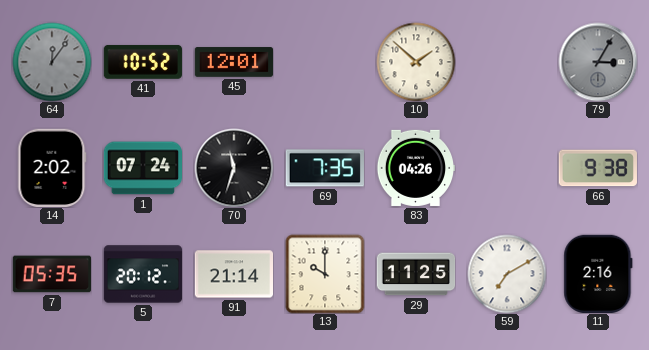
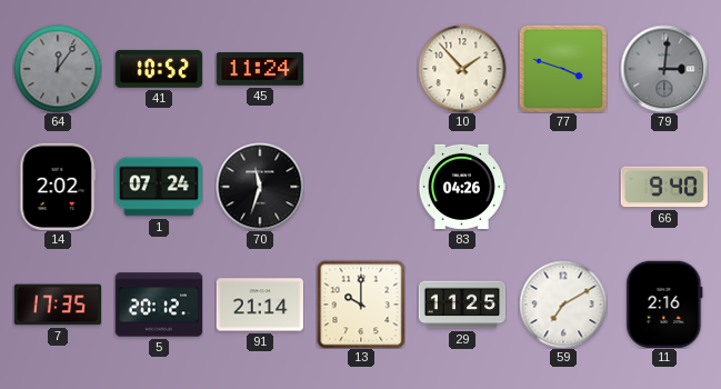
45: 12:01 -> 11:24
10: 1:52 -> 1:53
77: none -> 3:48
79: 3:05 -> 3:01
69: 7:35 -> none
66: 9:38 -> 9:40
7: 05:35 -> 17:35
